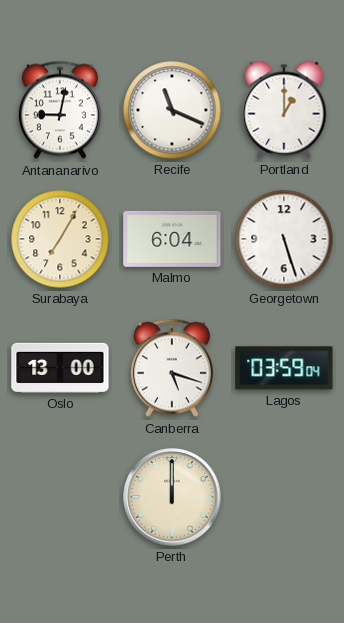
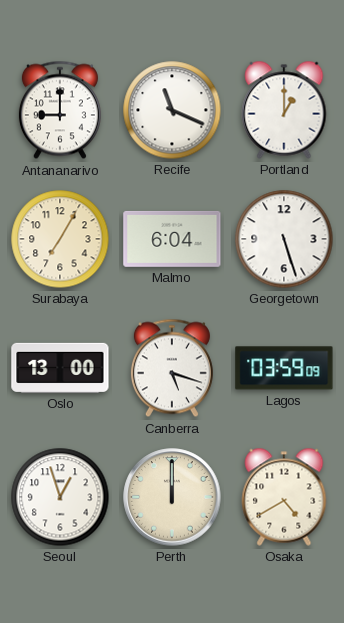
Antananarivo: 9:02 -> 9:00
Lagos: 03:59:04 -> 03:59:09
Seoul: none -> 12:57
Osaka: none -> 4:40
